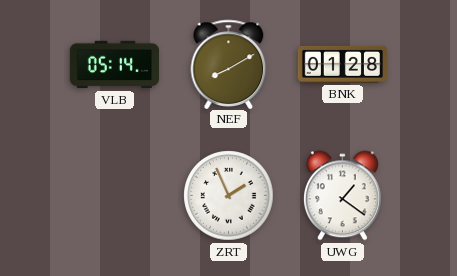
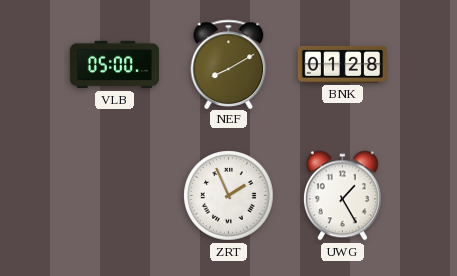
VLB: 05:14 -> 05:00
UWG: 1:21 -> 1:25
